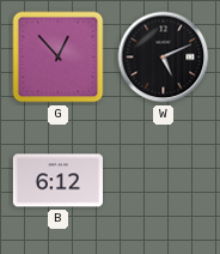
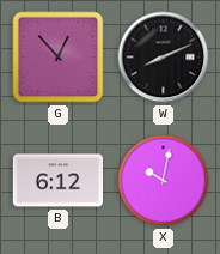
W: 5:11 -> 8:11
X: none -> 10:02
